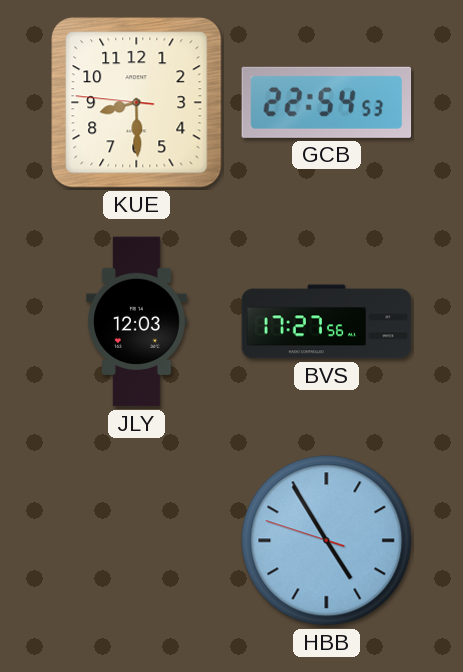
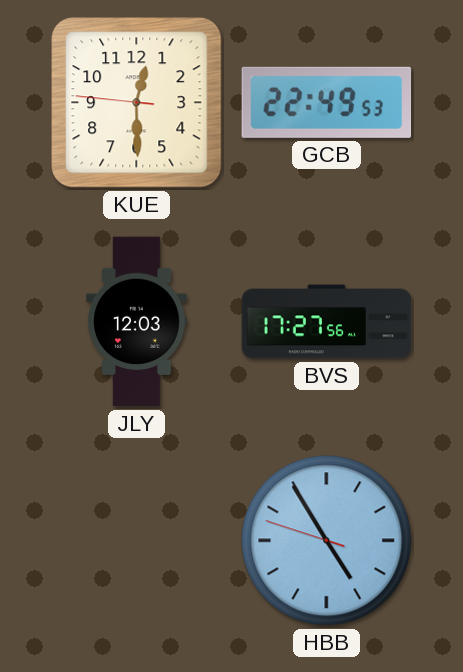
KUE: 8:29 -> 12:29
GCB: 22:54 -> 22:49
